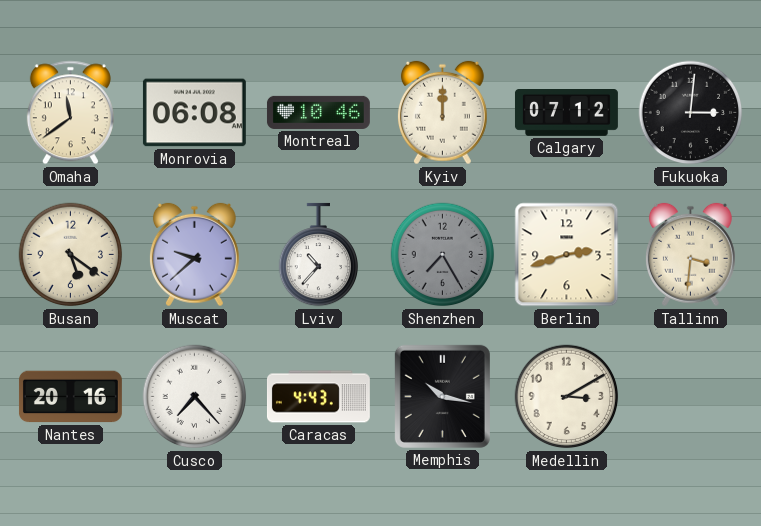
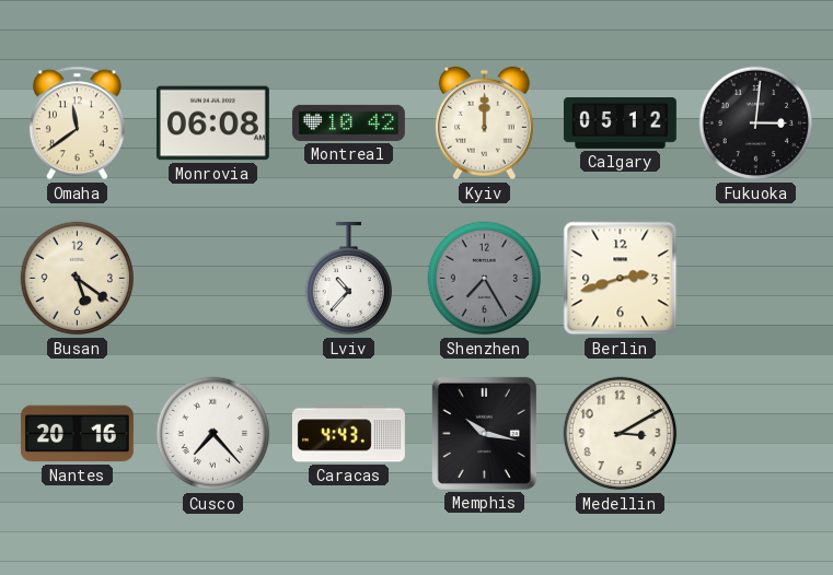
Montreal: 10:46 -> 10:42
Calgary: 07:12 -> 05:12
Muscat: 9:38 -> none
Tallinn: 3:31 -> none
